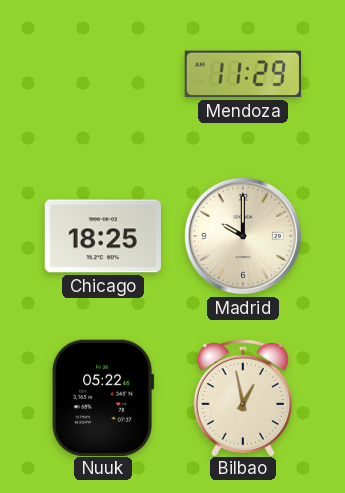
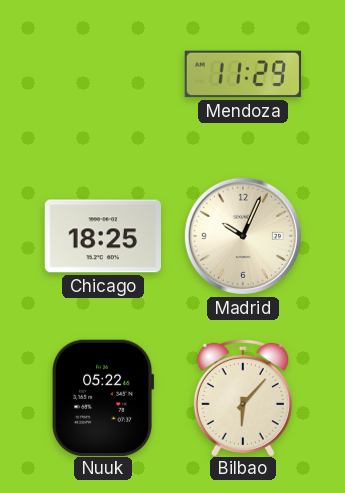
Madrid: 10:00 -> 10:04
Bilbao: 12:58 -> 6:07
